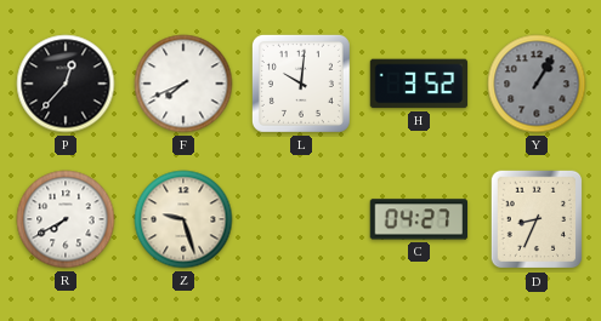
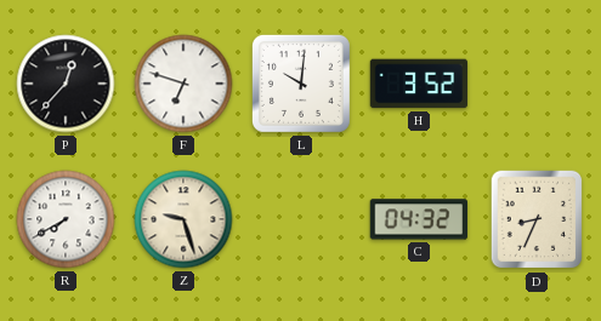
F: 7:41 -> 6:48
Y: 1:05 -> none
C: 04:27 -> 04:32
